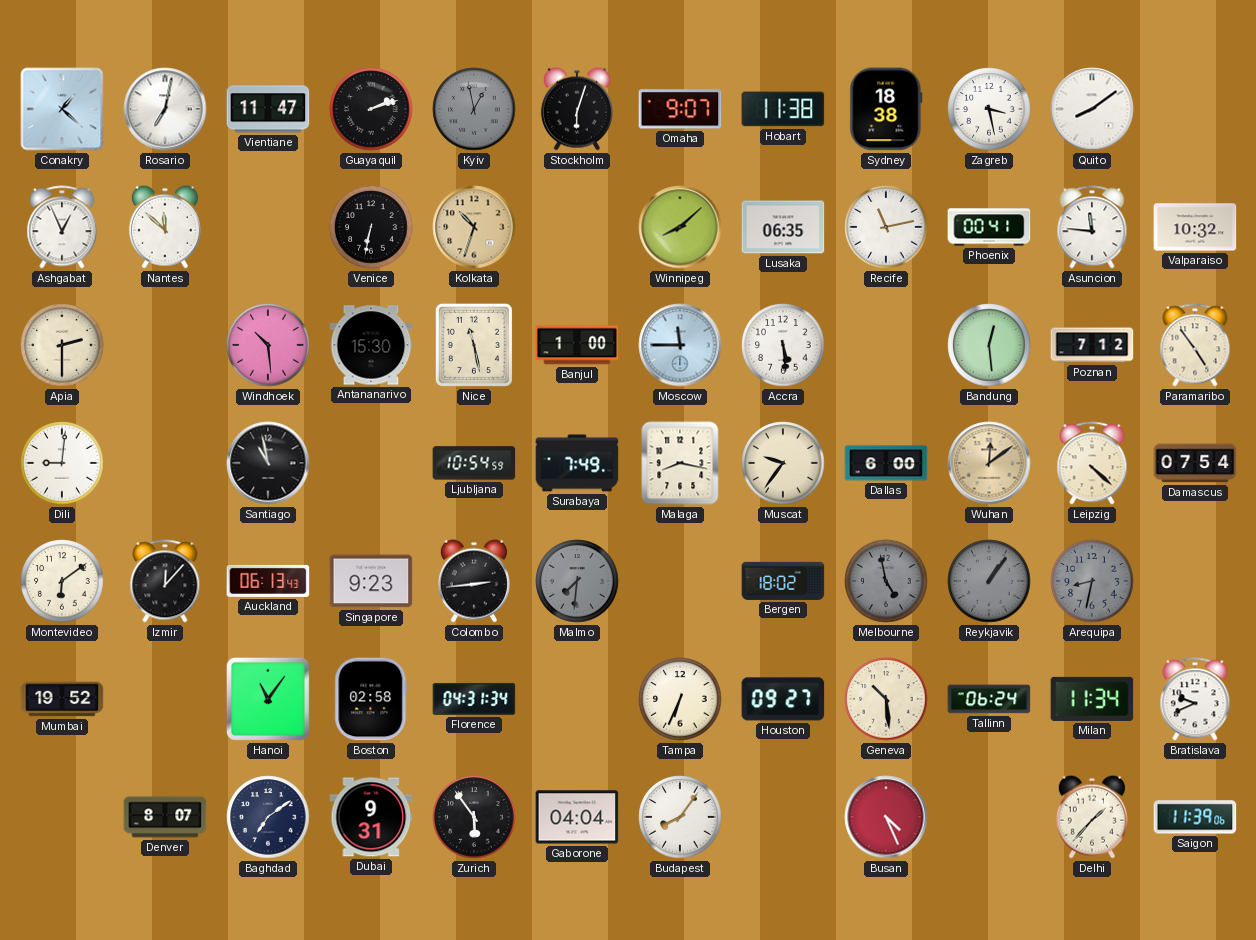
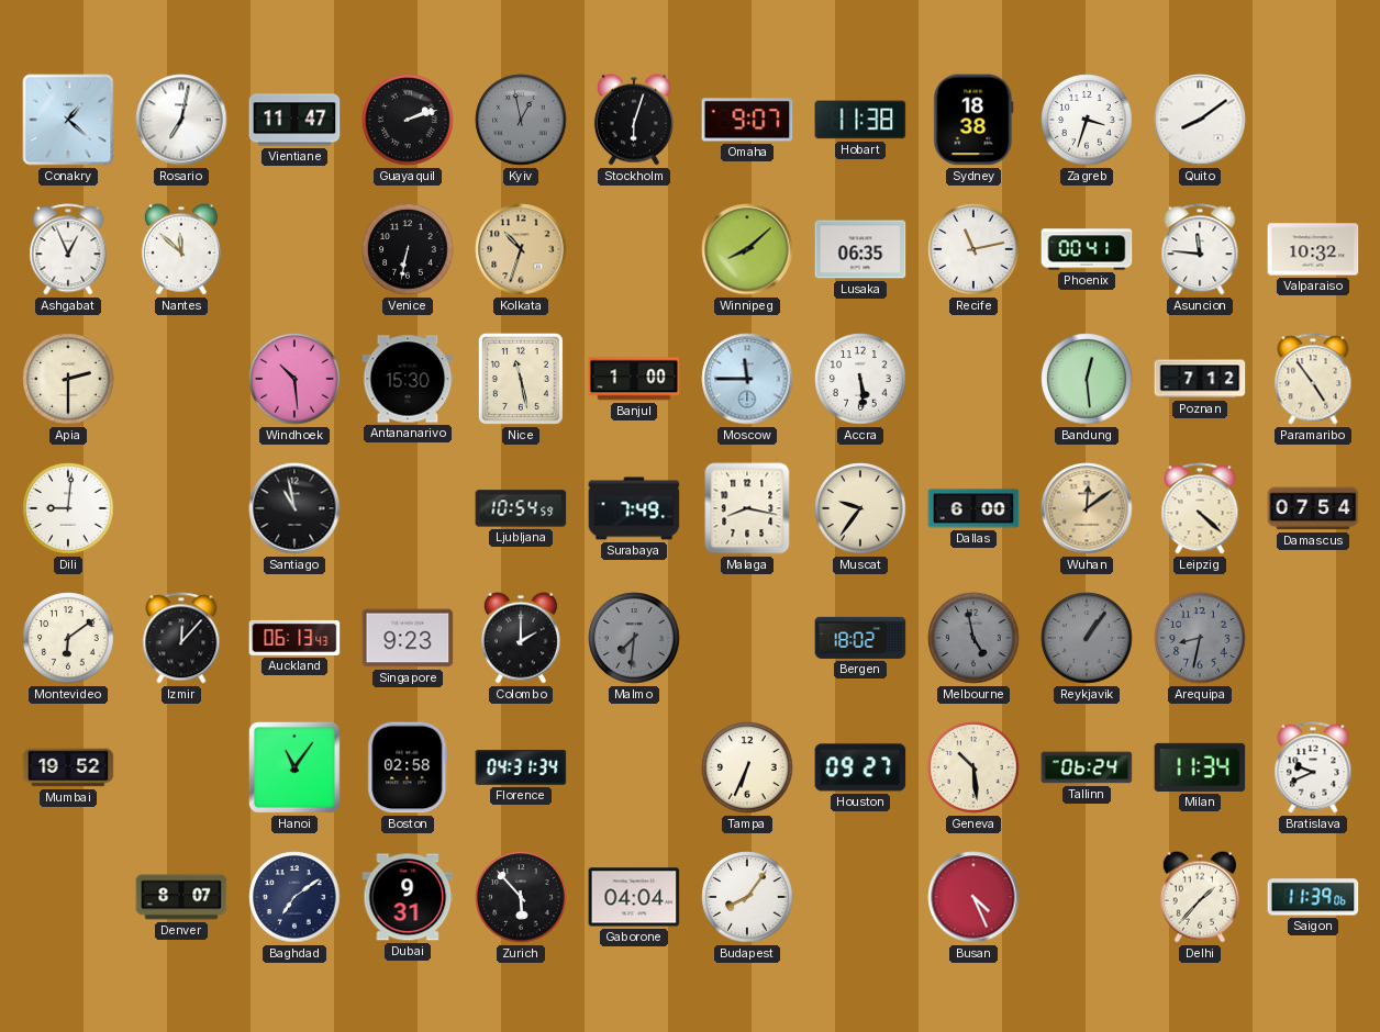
Zagreb: 3:28 -> 3:33
Colombo: 2:44 -> 2:00
Zurich: 5:54 -> 5:53
